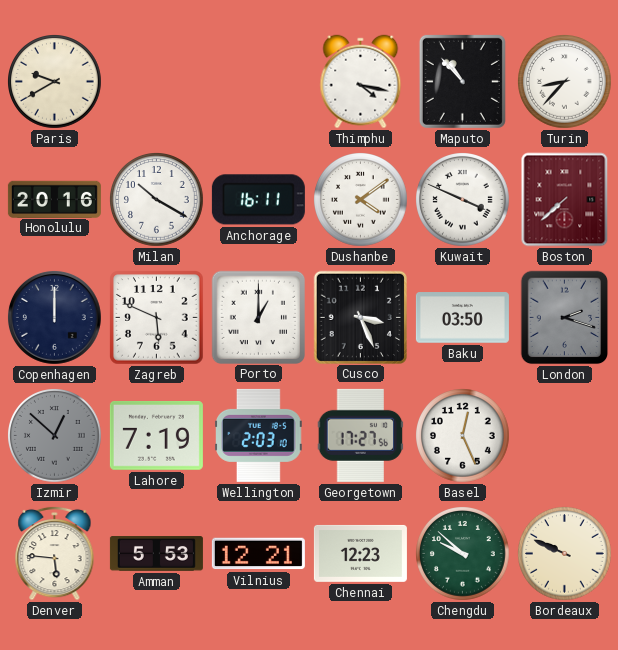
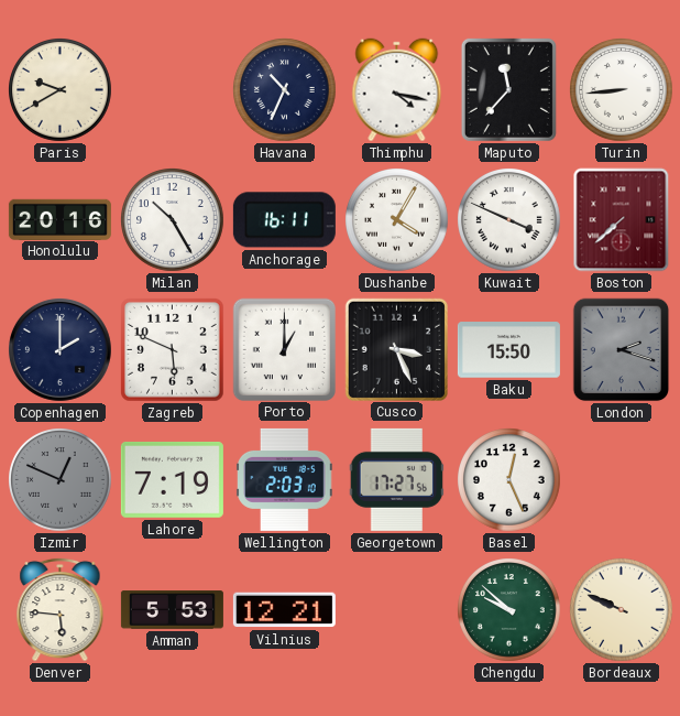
Havana: none -> 10:34
Maputo: 10:53 -> 11:37
Turin: 8:37 -> 8:44
Milan: 10:20 -> 10:25
Dushanbe: 4:09 -> 4:05
Copenhagen: 12:00 -> 2:00
Baku: 03:50 -> 15:50
Izmir: 12:52 -> 12:49
Chennai: 12:23 -> none
